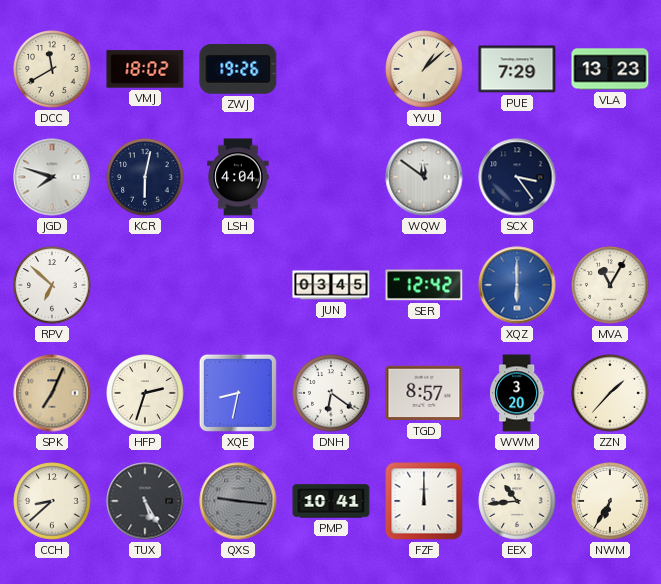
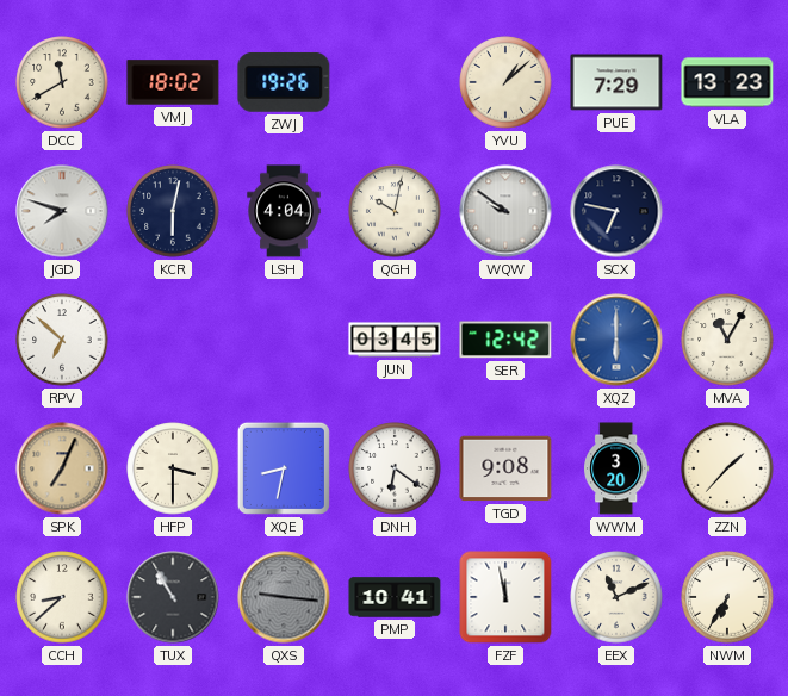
QGH: none -> 10:02
WQW: 11:51 -> 9:51
SCX: 3:24 -> 6:47
HFP: 2:33 -> 3:30
TGD: 8:57 -> 9:08
TUX: 5:25 -> 10:55
FZF: 12:00 -> 11:58
EEX: 10:44 -> 11:11
